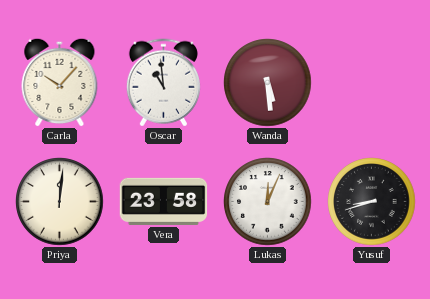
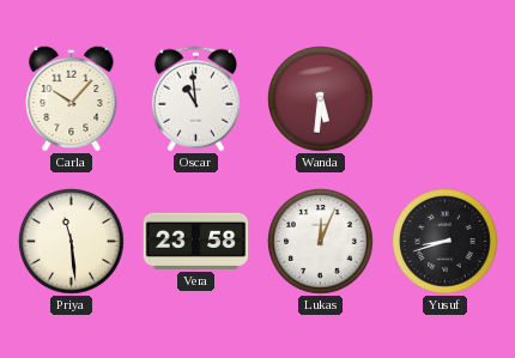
Wanda: 5:29 -> 5:31
Priya: 12:01 -> 11:29
